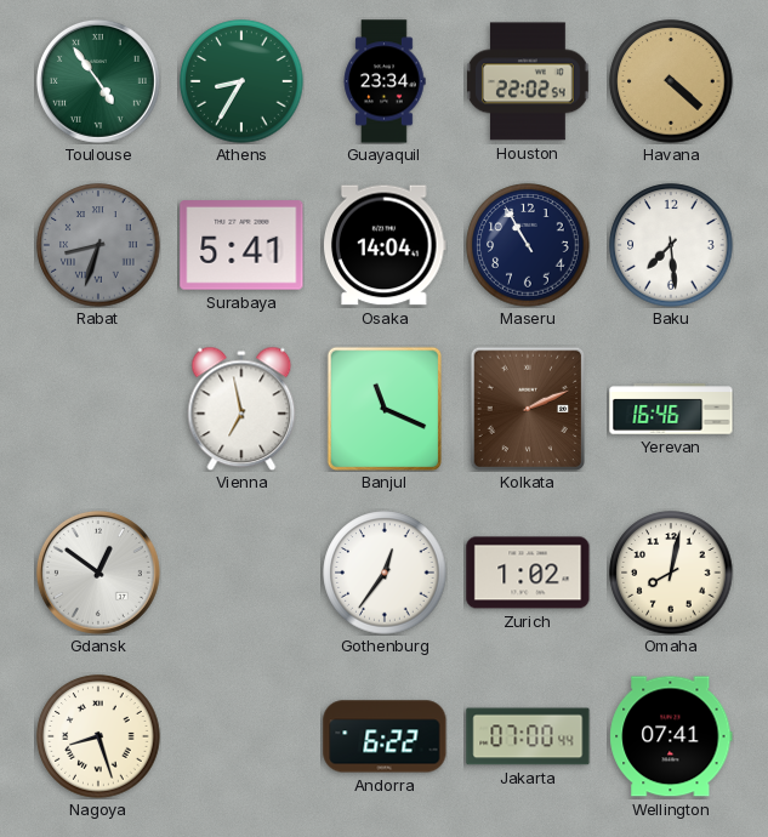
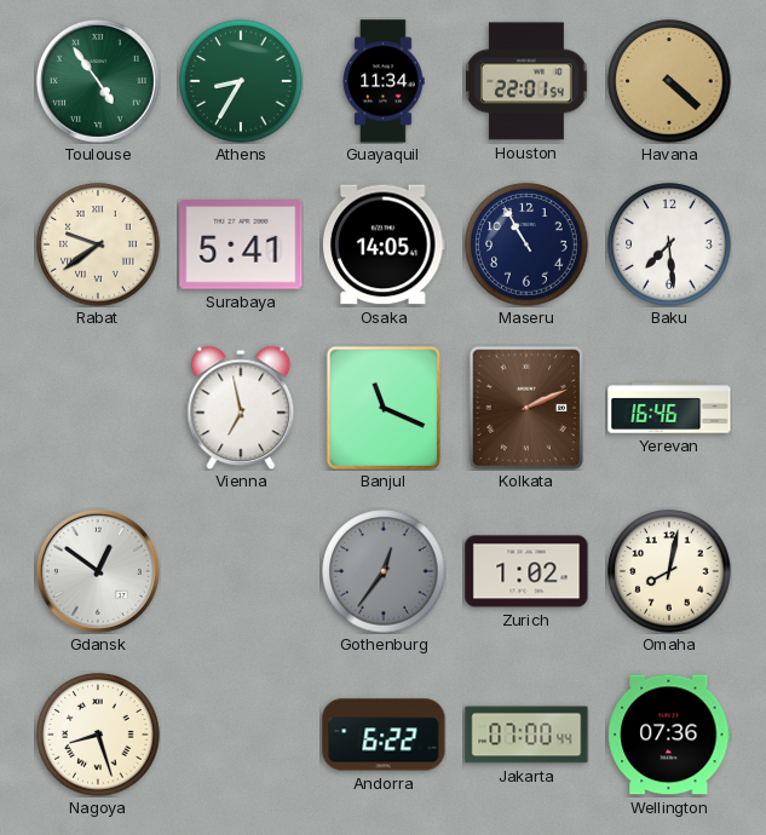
Guayaquil: 23:34 -> 11:34
Houston: 22:02 -> 22:01
Rabat: 8:33 -> 9:39
Rabat dial: grey -> cream
Osaka: 14:04 -> 14:05
Gothenburg dial: white -> grey
Wellington: 07:41 -> 07:36
